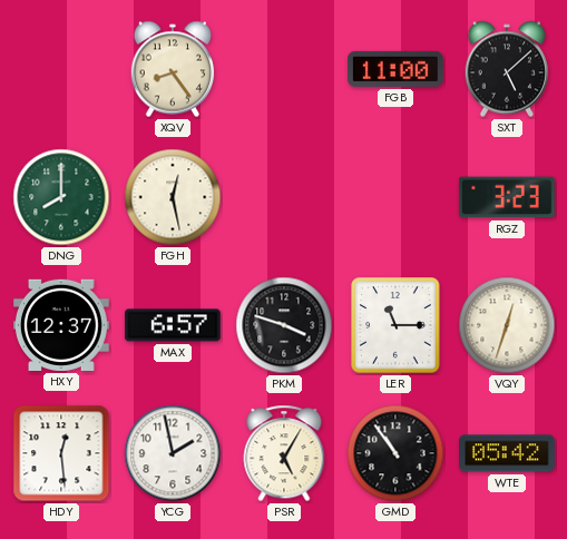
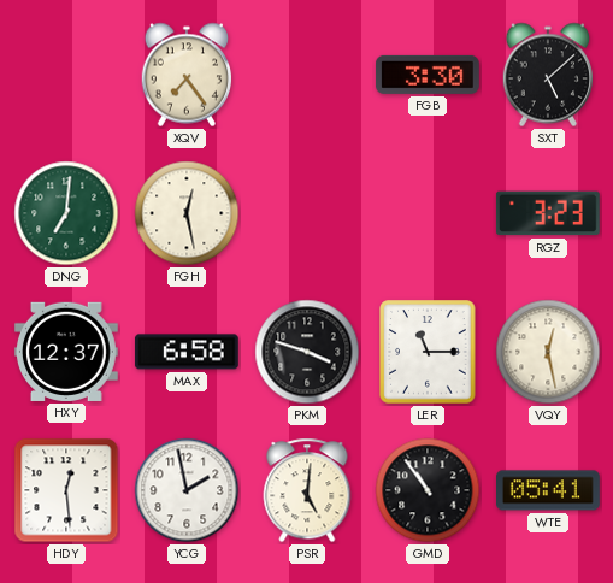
XQV: 8:24 -> 7:24
FGB: 11:00 -> 3:30
DNG: 8:00 -> 7:01
MAX: 6:57 -> 6:58
VQY: 12:33 -> 12:28
PSR: 5:05 -> 5:01
WTE: 05:42 -> 05:41
